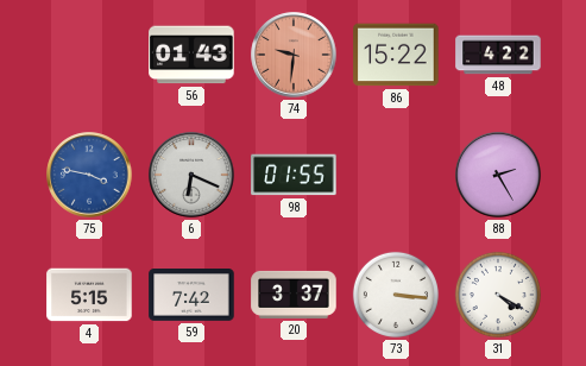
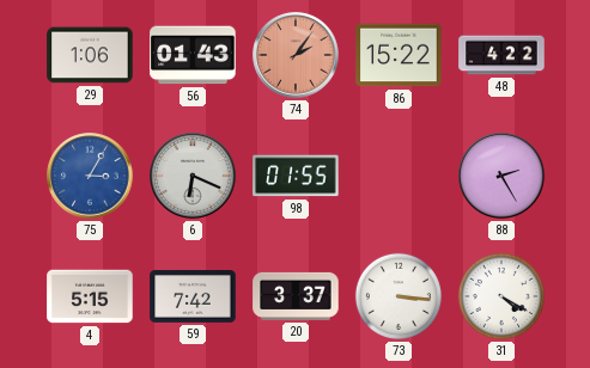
29: none -> 1:06
74: 9:31 -> 2:06
75: 3:47 -> 3:05
